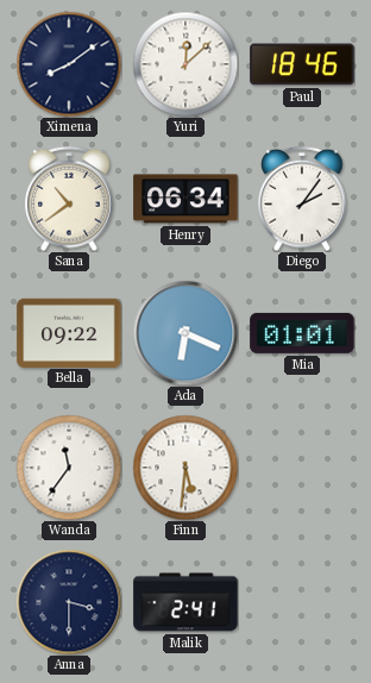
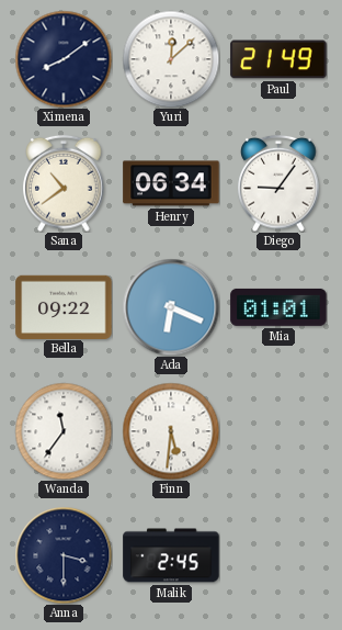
Paul: 18:46 -> 21:49
Diego: 2:06 -> 9:06
Malik: 2:41 -> 2:45
